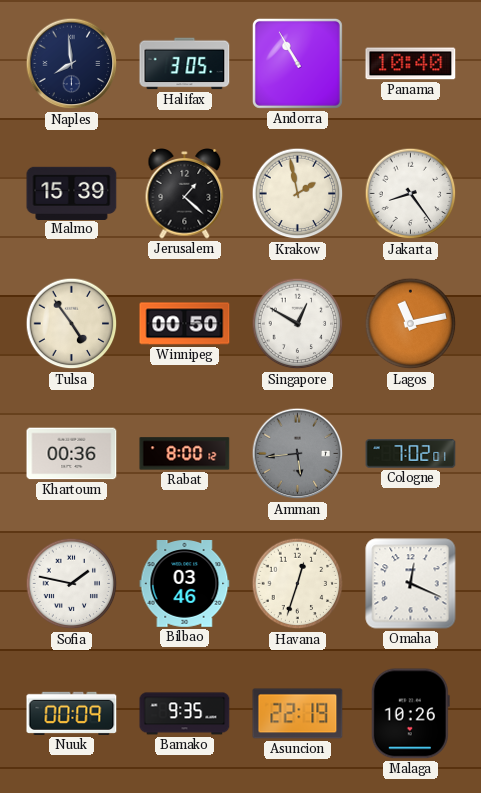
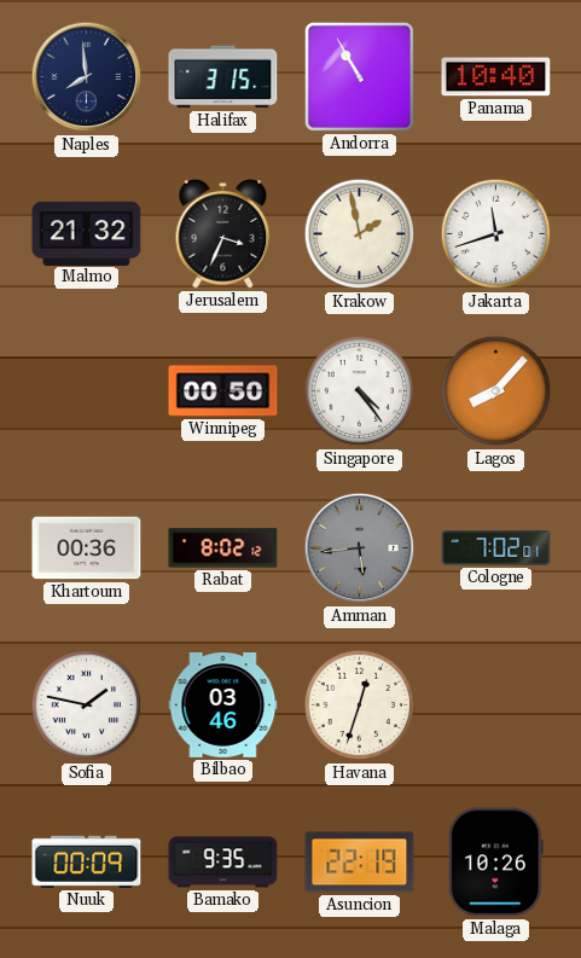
Halifax: 3:05 -> 3:15
Malmo: 15:39 -> 21:32
Jerusalem: 1:22 -> 3:34
Jakarta: 8:24 -> 11:42
Tulsa: 4:54 -> none
Singapore: 12:50 -> 4:24
Lagos: 11:13 -> 8:07
Rabat: 8:00 -> 8:02
Omaha: 12:19 -> none
